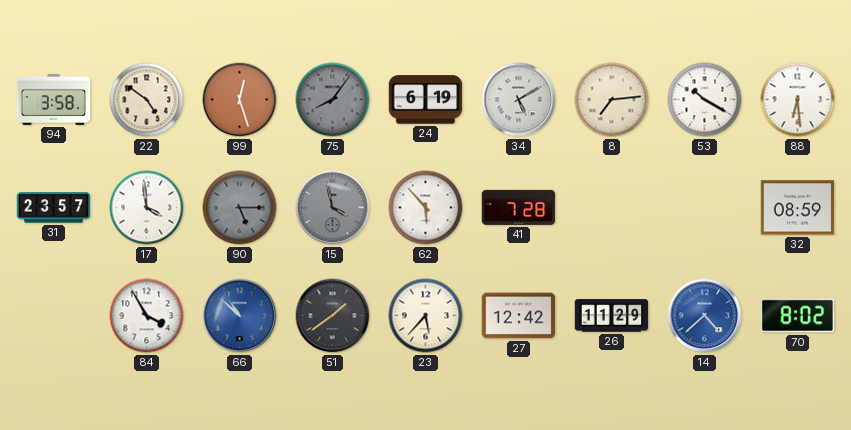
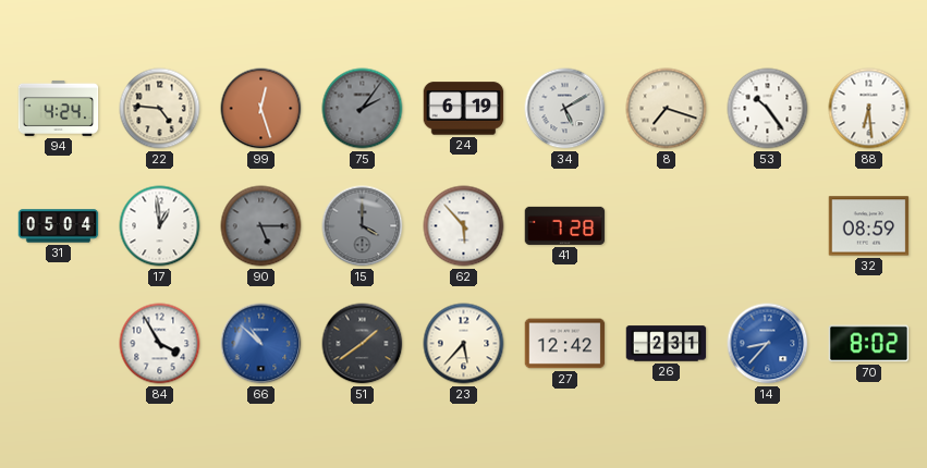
94: 3:58 -> 4:24
22: 4:51 -> 4:46
75: 8:06 -> 2:06
8: 7:14 -> 7:18
53: 10:20 -> 10:24
31: 23:57 -> 05:04
17: 3:59 -> 12:59
15: 3:58 -> 4:00
26: 11:29 -> 2:31
14: 4:38 -> 8:37
